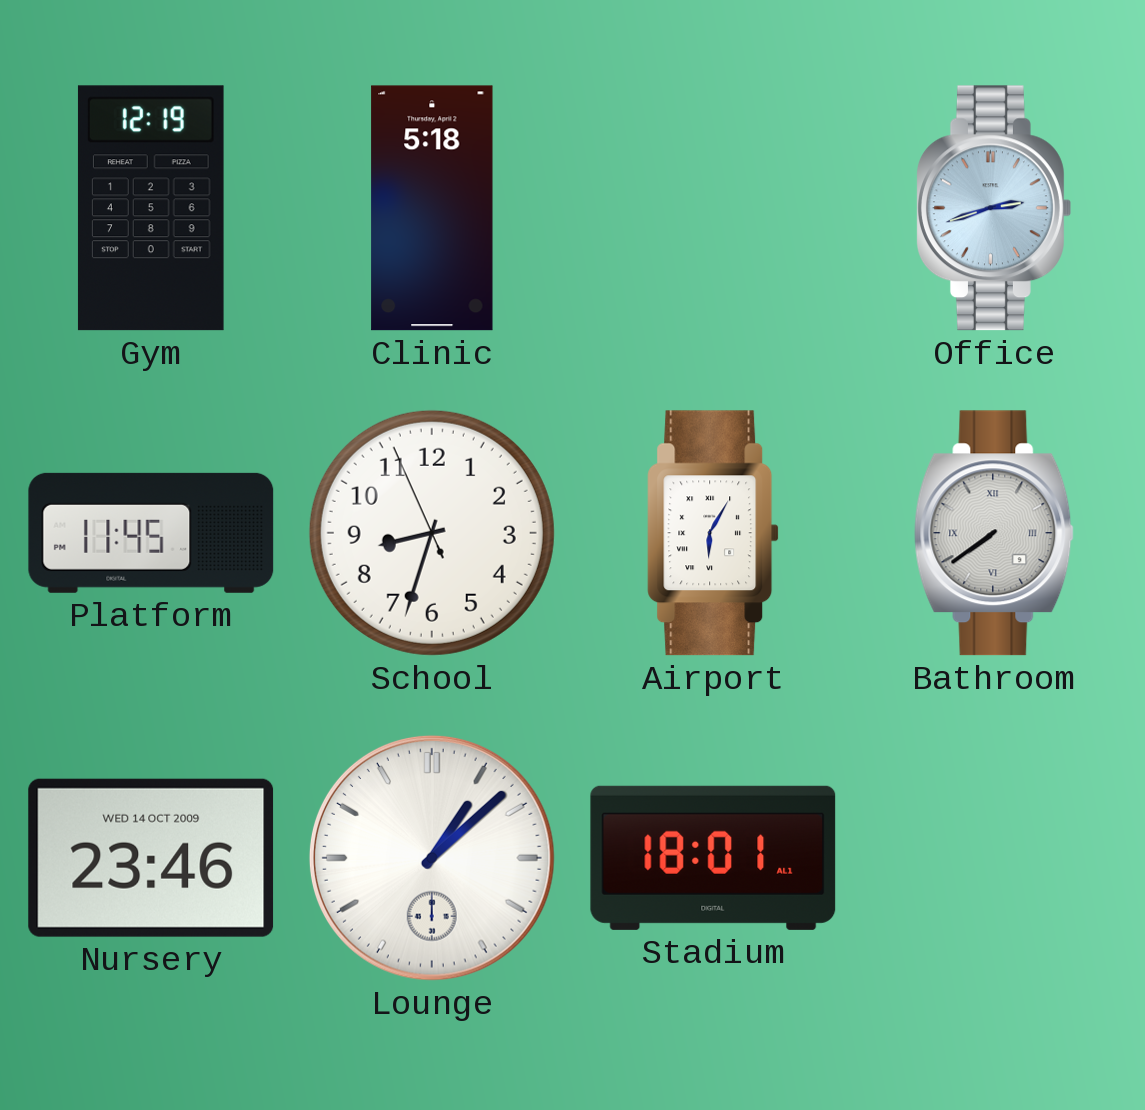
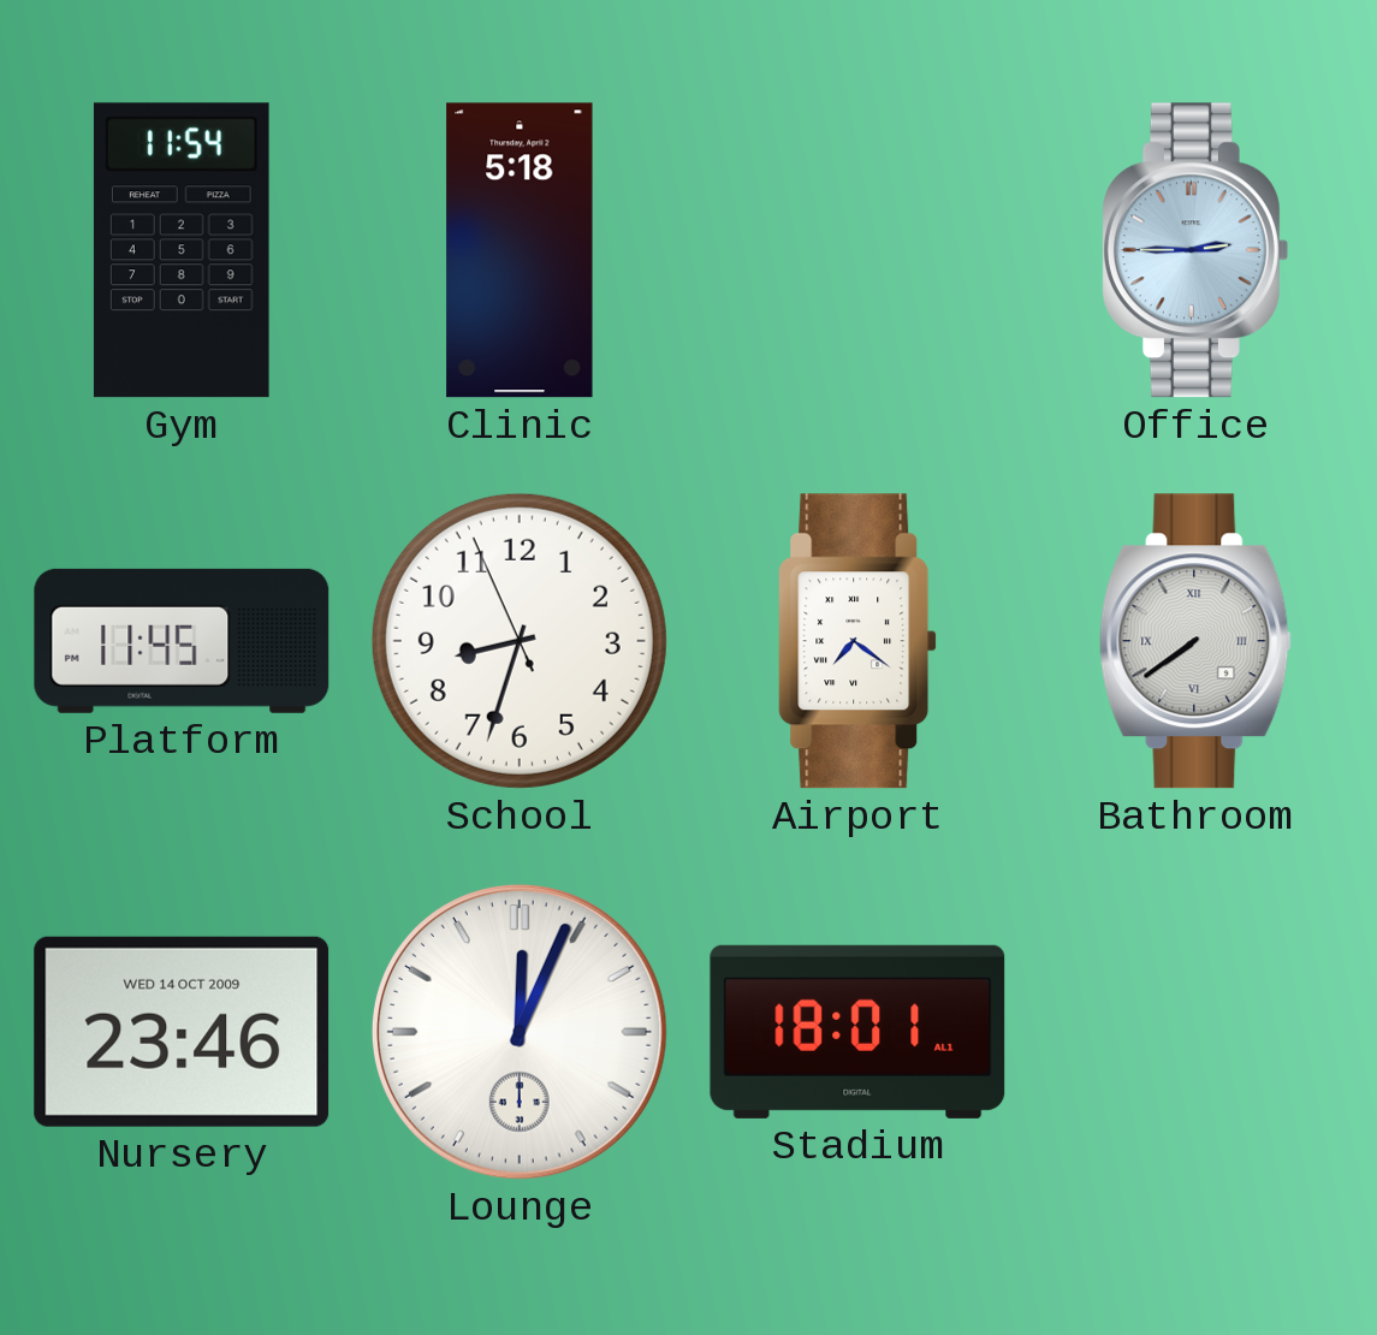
Gym: 12:19 -> 11:54
Office: 2:42 -> 2:45
Airport: 6:05 -> 7:21
Lounge: 1:08 -> 12:04
